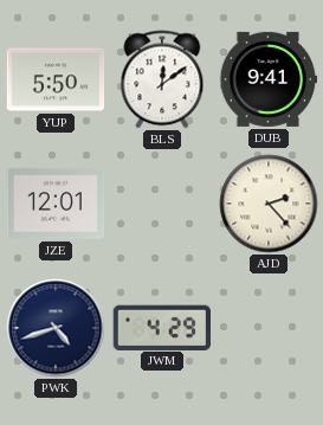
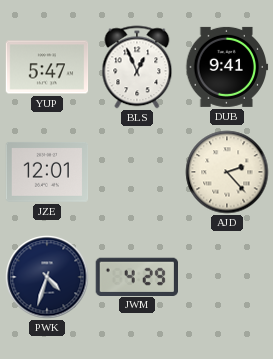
YUP: 5:50 -> 5:47
BLS: 12:09 -> 12:56
PWK: 4:42 -> 4:33
